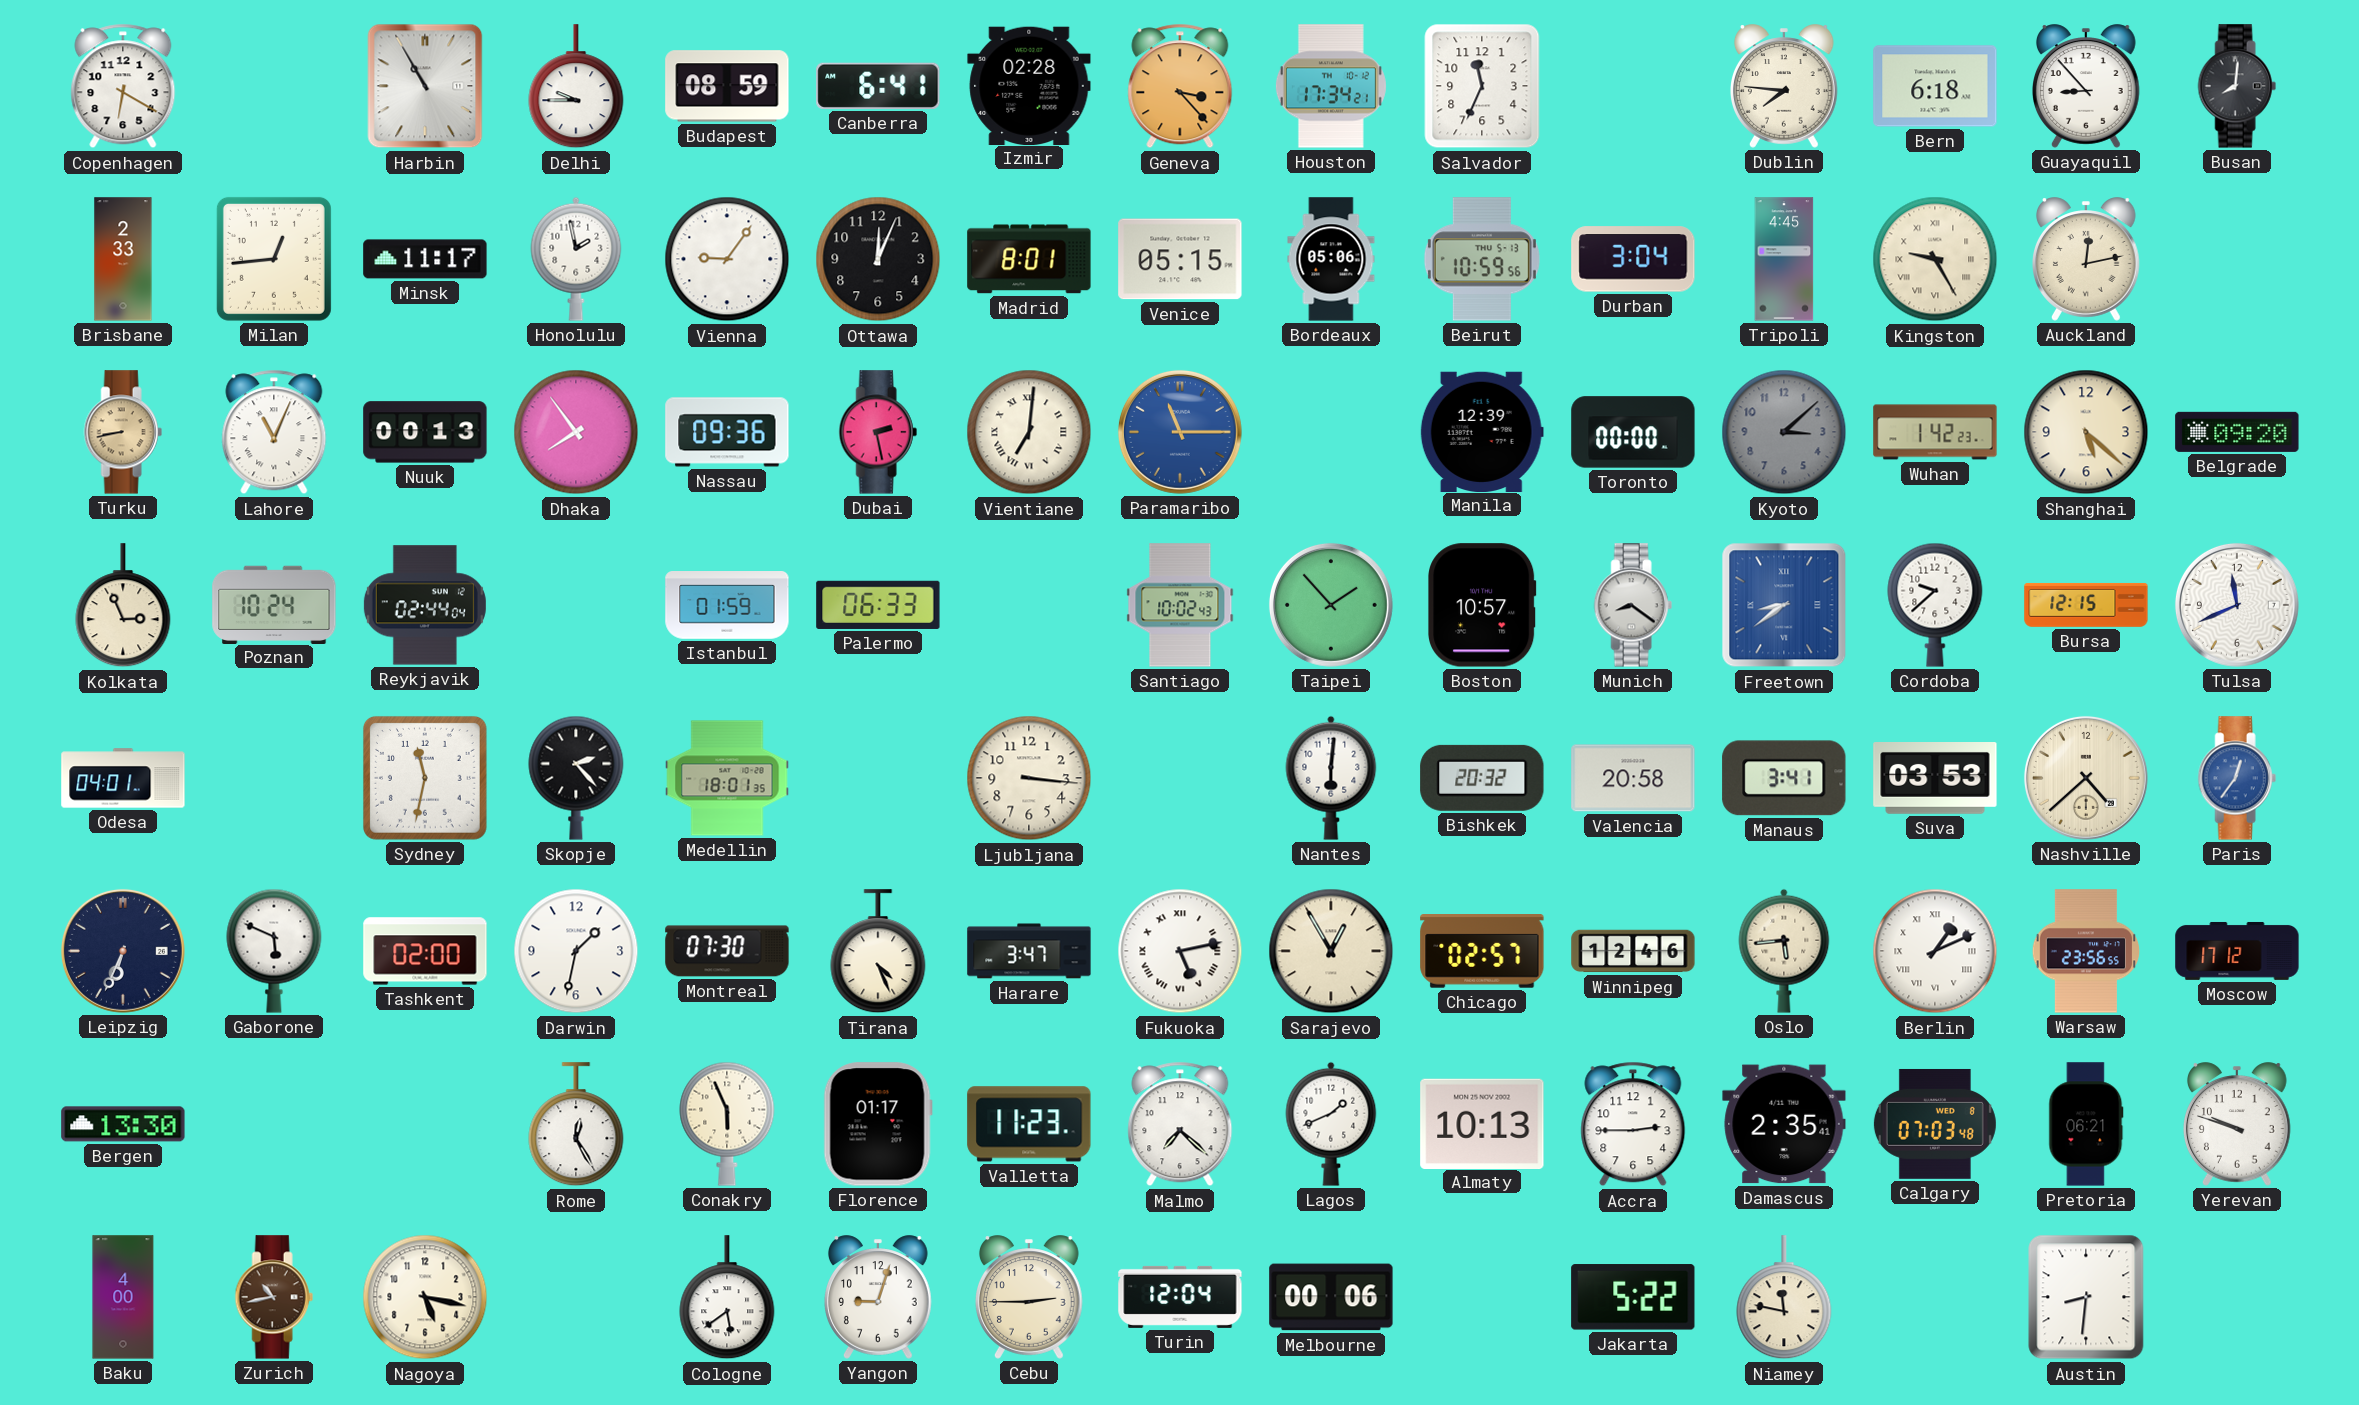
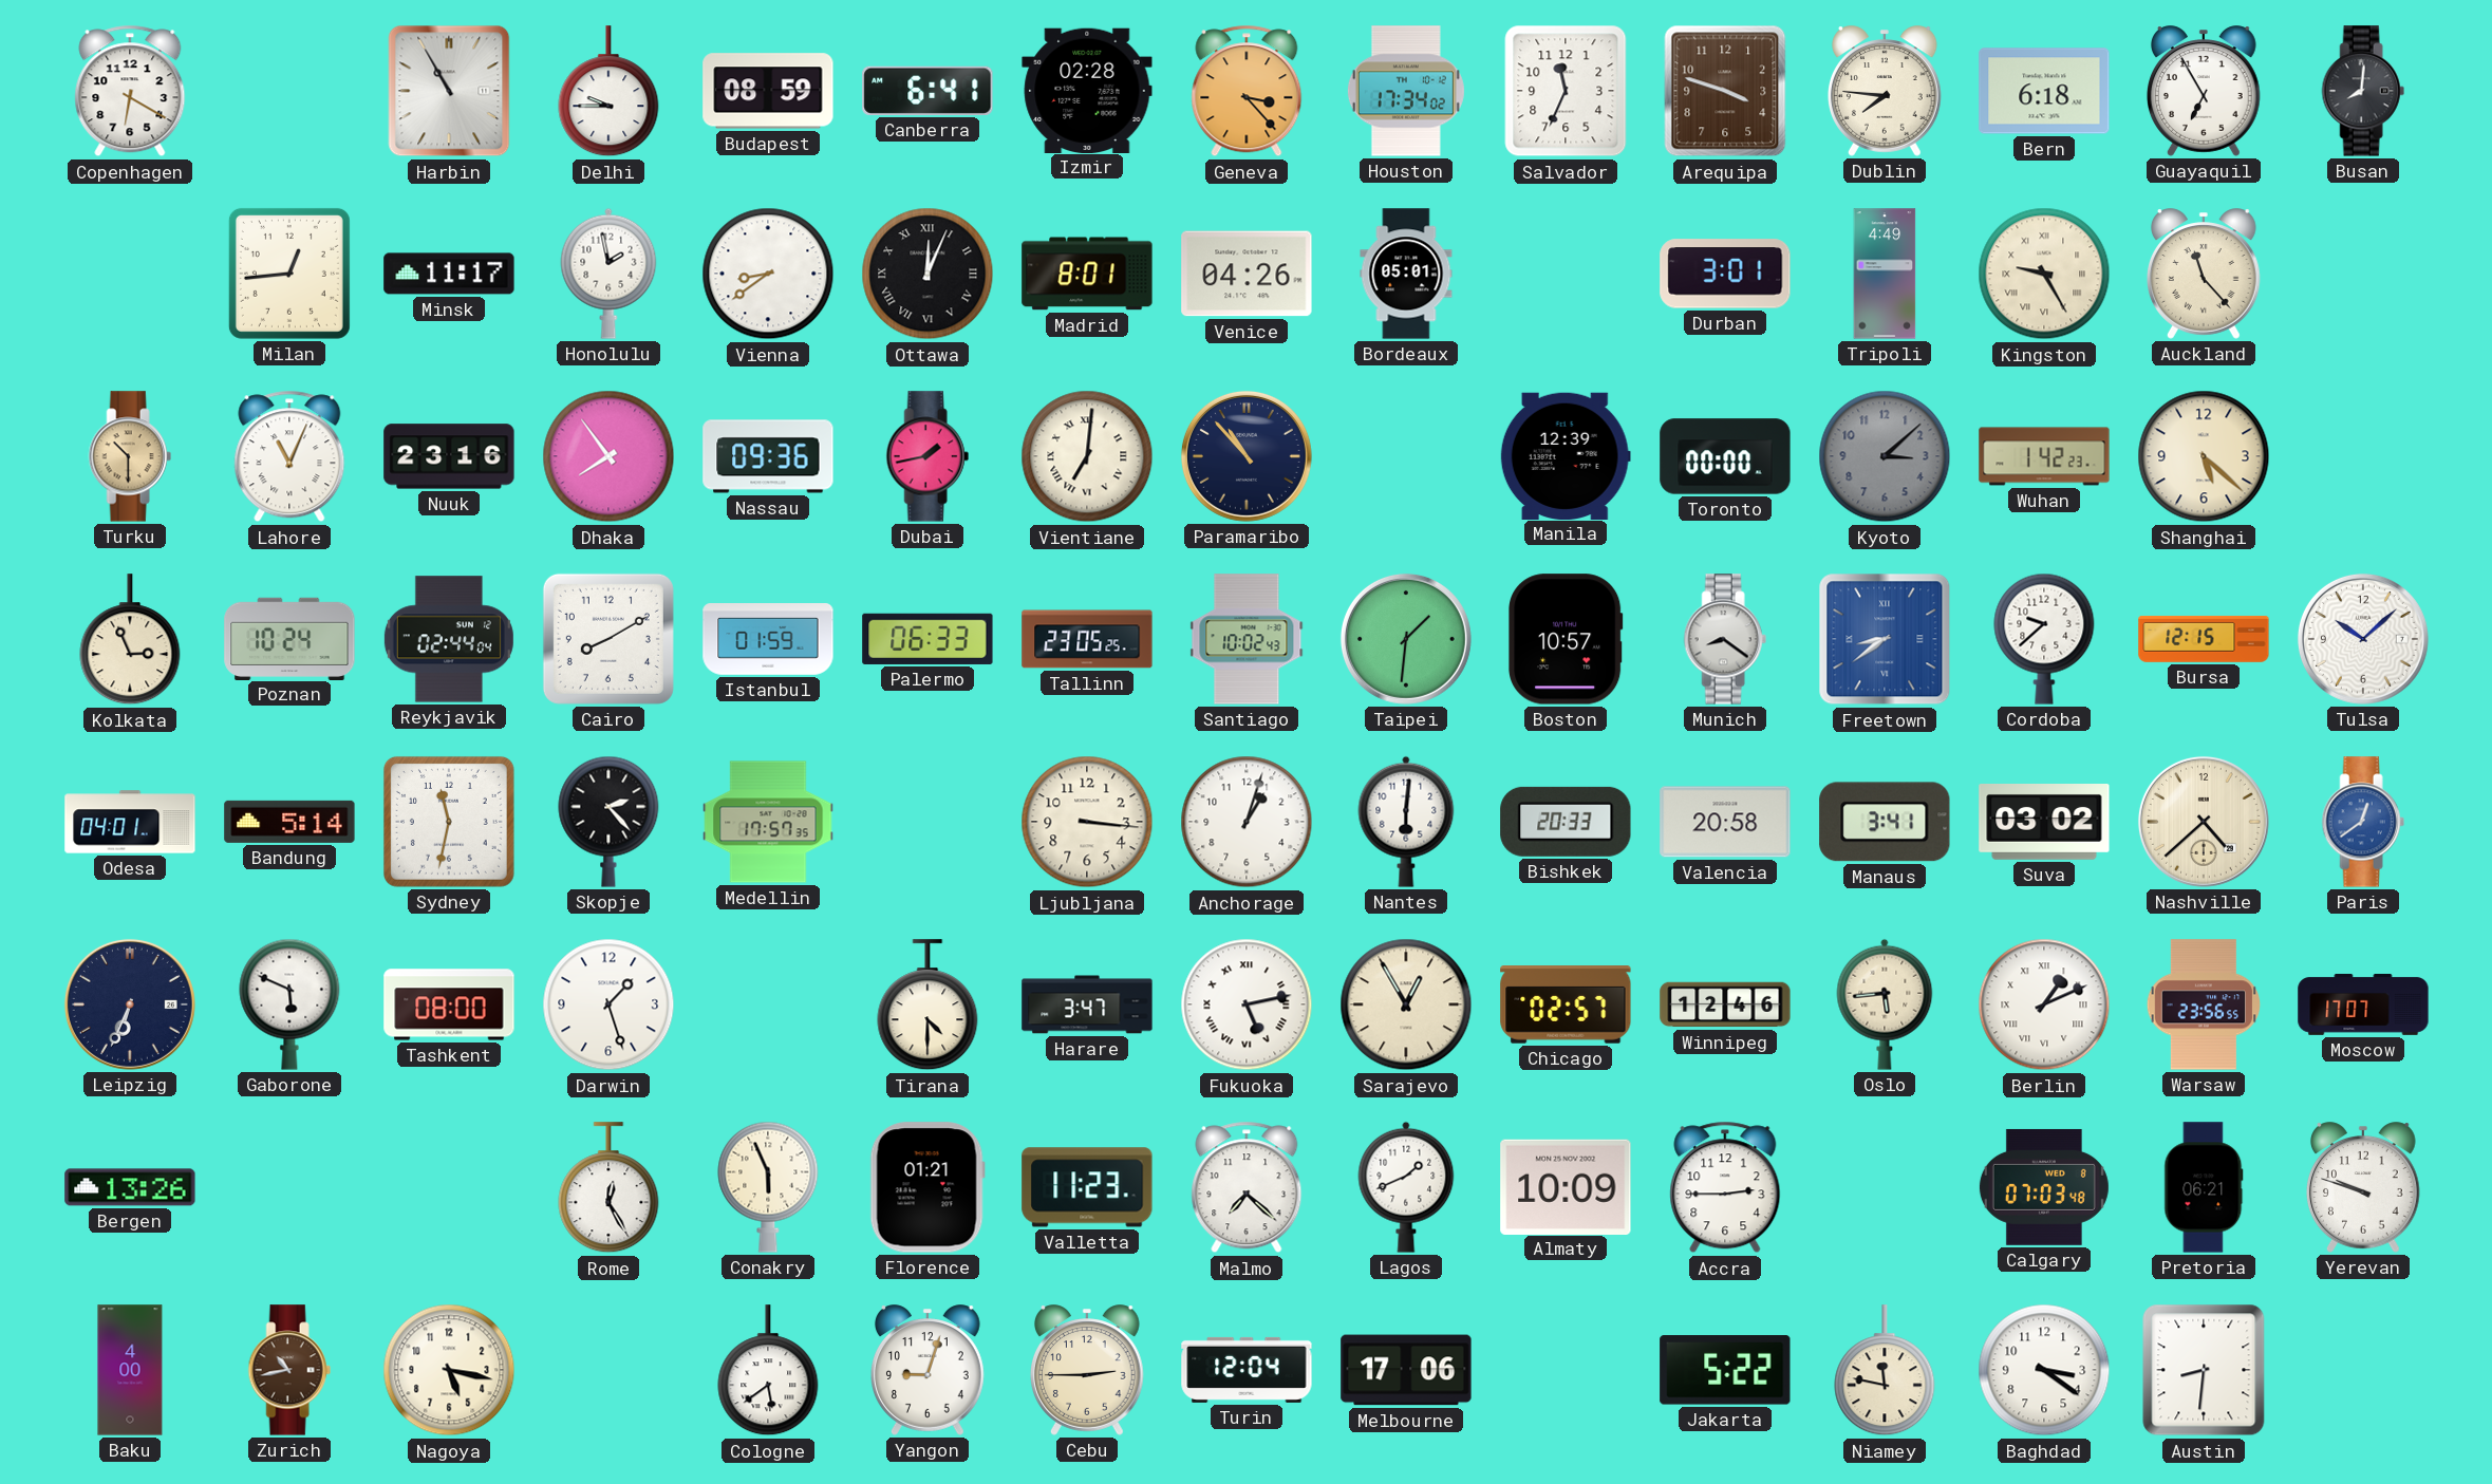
Houston: 17:34:21 -> 17:34:02
Arequipa: none -> 3:48
Guayaquil: 8:53 -> 6:55
Brisbane: 2:33 -> none
Vienna: 9:06 -> 8:39
Ottawa numerals: Arabic -> Roman
Venice: 05:15 -> 04:26
Bordeaux: 05:06 -> 05:01
Beirut: 10:59 -> none
Durban: 3:04 -> 3:01
Tripoli: 4:45 -> 4:49
Auckland: 12:13 -> 11:23
Turku: 8:43 -> 10:30
Nuuk: 00:13 -> 23:16
Dubai: 2:28 -> 1:43
Paramaribo: 11:15 -> 10:53
Paramaribo dial: blue -> navy
Belgrade: 09:20 -> none
Cairo: none -> 8:10
Tallinn: none -> 23:05
Taipei: 1:53 -> 1:31
Tulsa: 11:41 -> 10:08
Bandung: none -> 5:14
Medellin: 18:01 -> 17:57
Anchorage: none -> 1:03
Bishkek: 20:32 -> 20:33
Suva: 03:53 -> 03:02
Paris: 12:36 -> 12:39
Tashkent: 02:00 -> 08:00
Darwin: 1:32 -> 1:27
Montreal: 07:30 -> none
Tirana: 4:26 -> 4:30
Moscow: 17:12 -> 17:07
Bergen: 13:30 -> 13:26
Florence: 01:17 -> 01:21
Almaty: 10:13 -> 10:09
Damascus: 2:35 -> none
Melbourne: 00:06 -> 17:06
Baghdad: none -> 3:21
